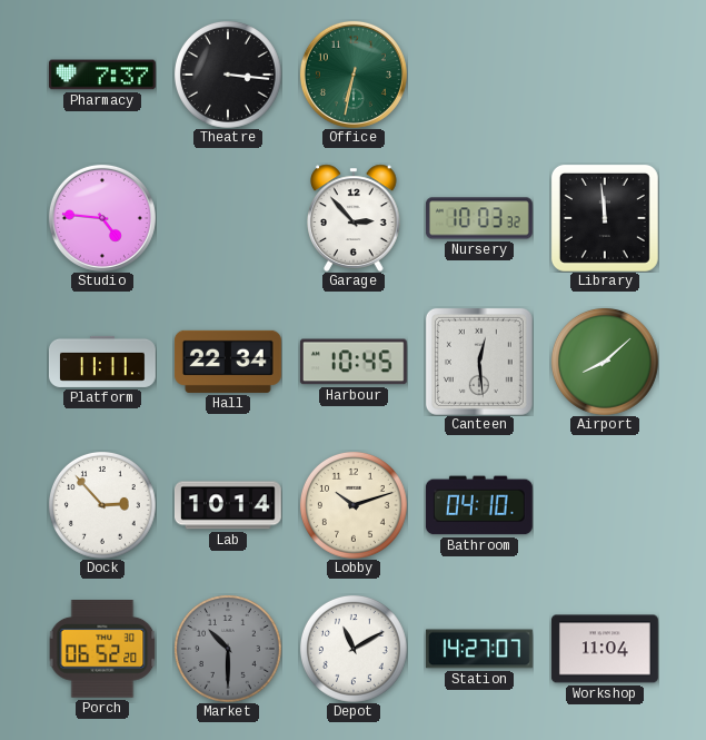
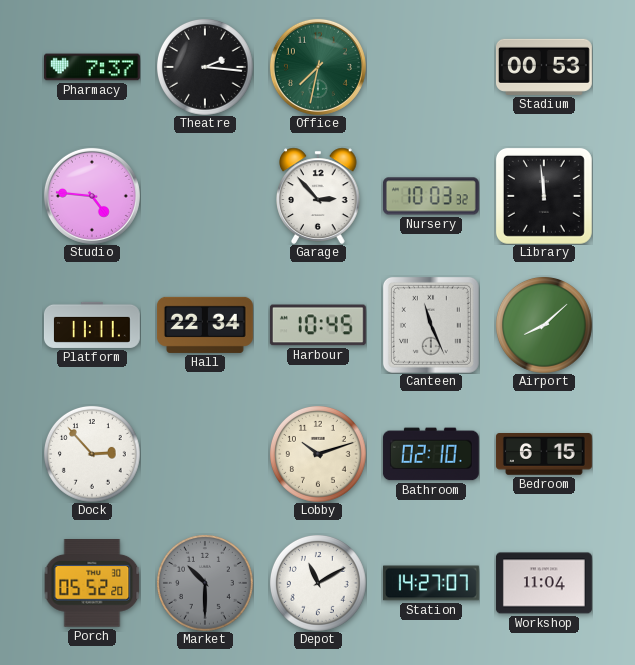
Theatre: 3:16 -> 2:16
Office: 6:32 -> 7:32
Stadium: none -> 00:53
Canteen: 12:29 -> 11:26
Lab: 10:14 -> none
Bathroom: 04:10 -> 02:10
Bedroom: none -> 6:15
Porch: 06:52 -> 05:52
